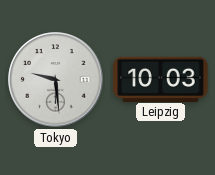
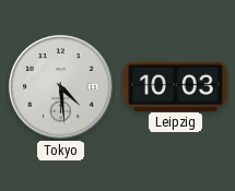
Tokyo: 9:29 -> 4:29
